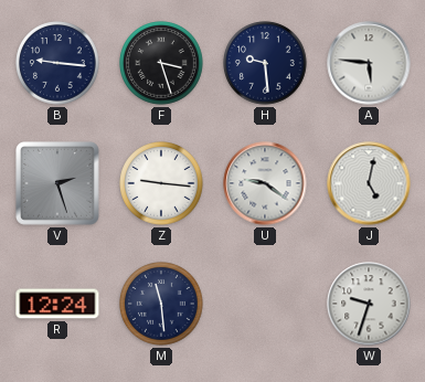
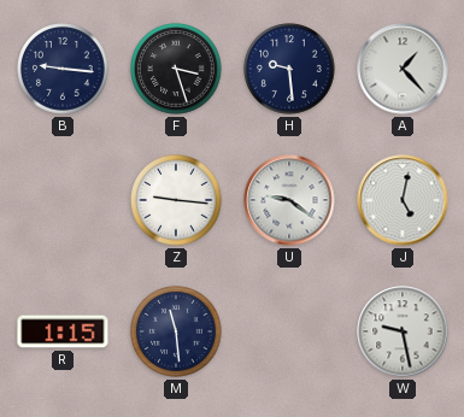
A: 5:46 -> 1:23
V: 2:27 -> none
R: 12:24 -> 1:15
W: 9:33 -> 9:28
